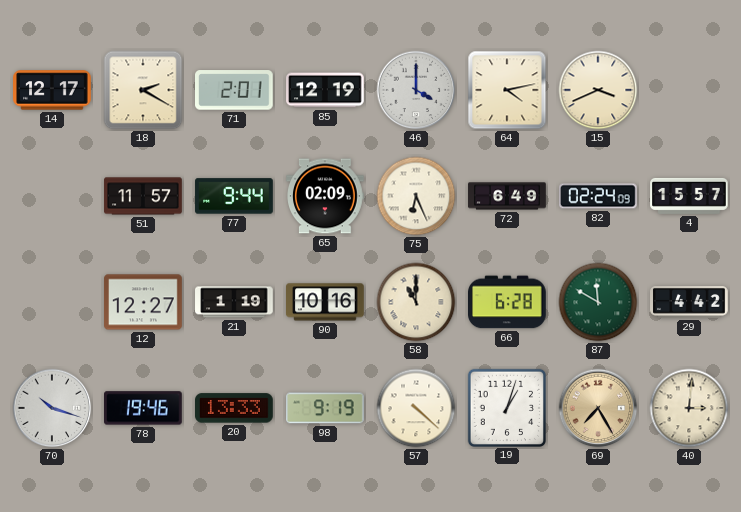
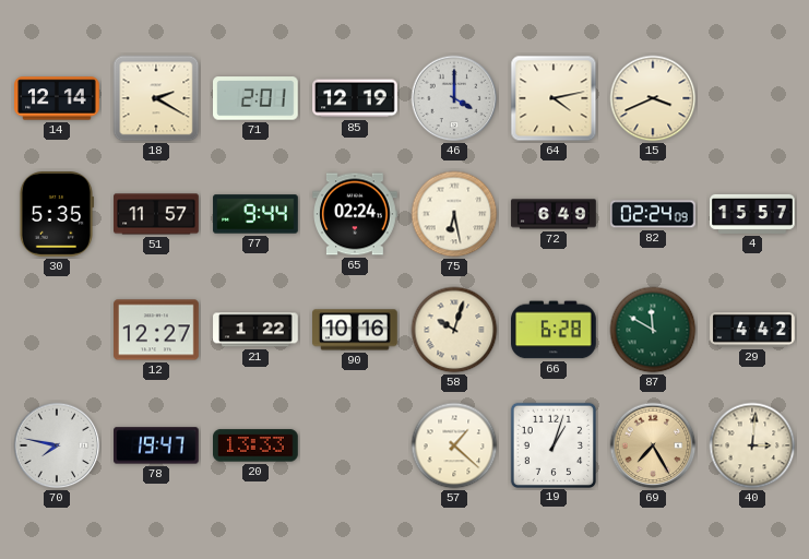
14: 12:17 -> 12:14
30: none -> 5:35
65: 02:09 -> 02:24
75: 6:26 -> 6:28
21: 1:19 -> 1:22
58: 11:00 -> 10:03
70: 10:18 -> 7:47
78: 19:46 -> 19:47
98: 9:19 -> none
57: 4:22 -> 1:22
